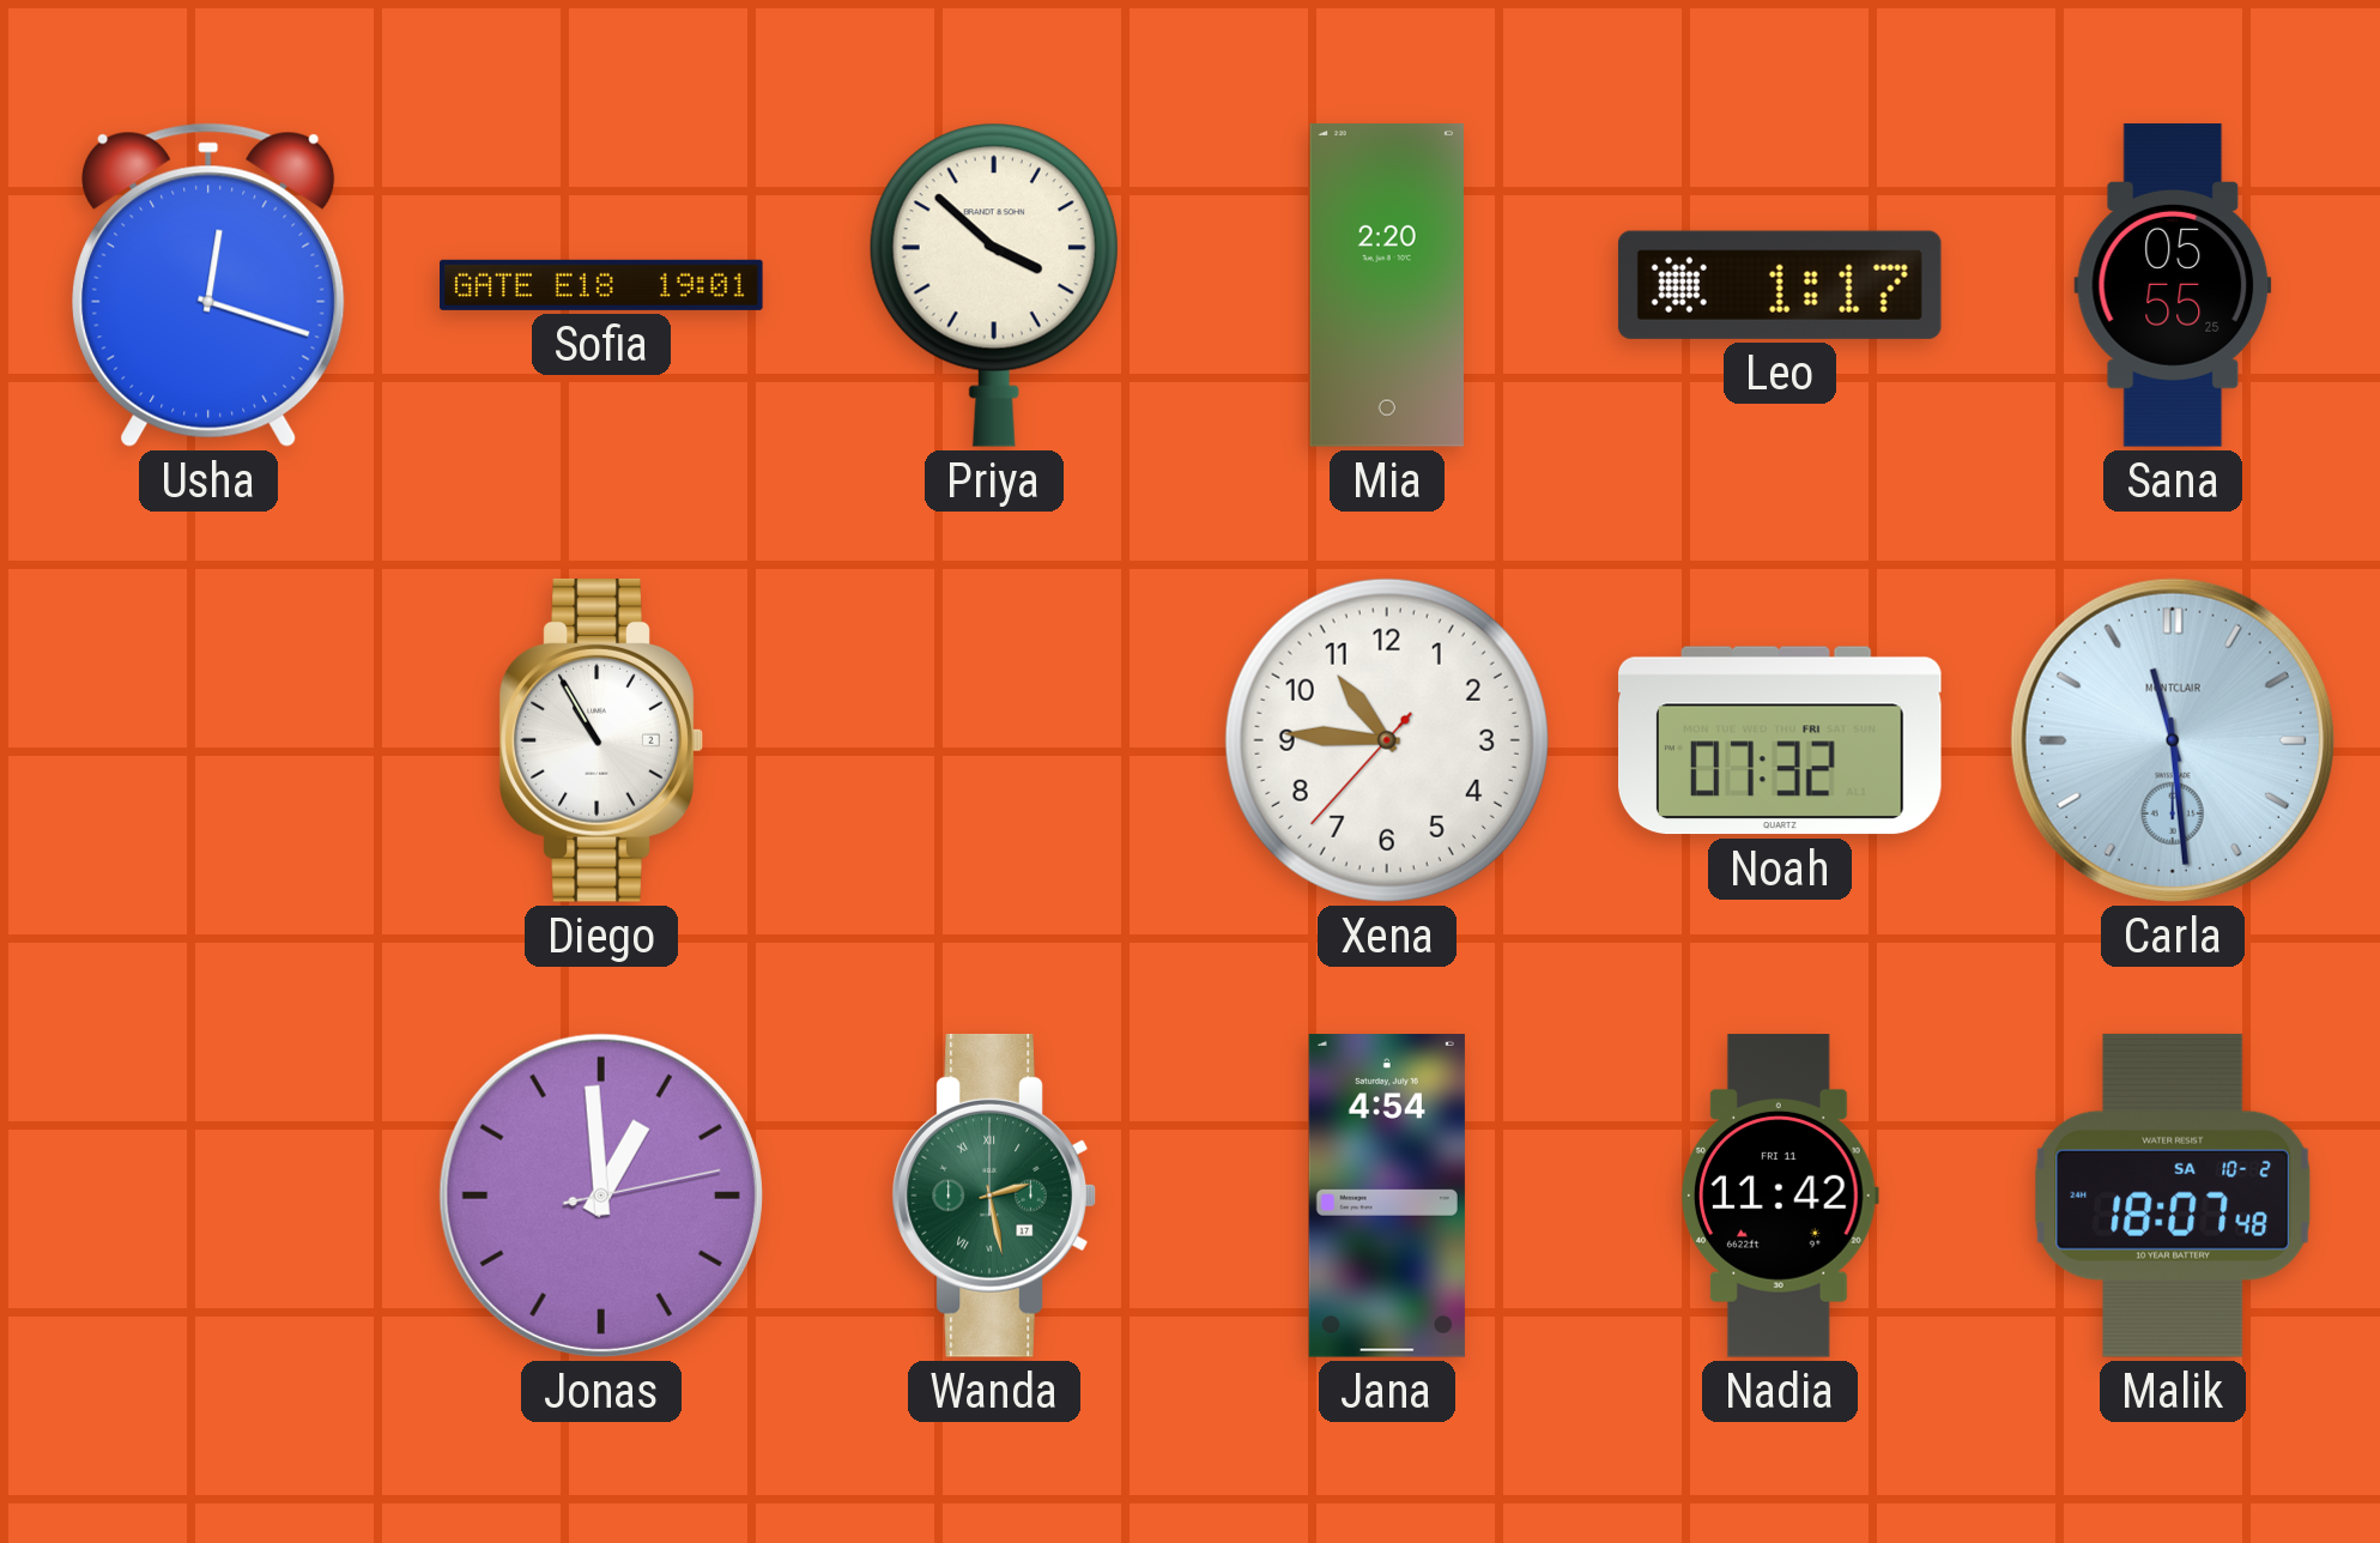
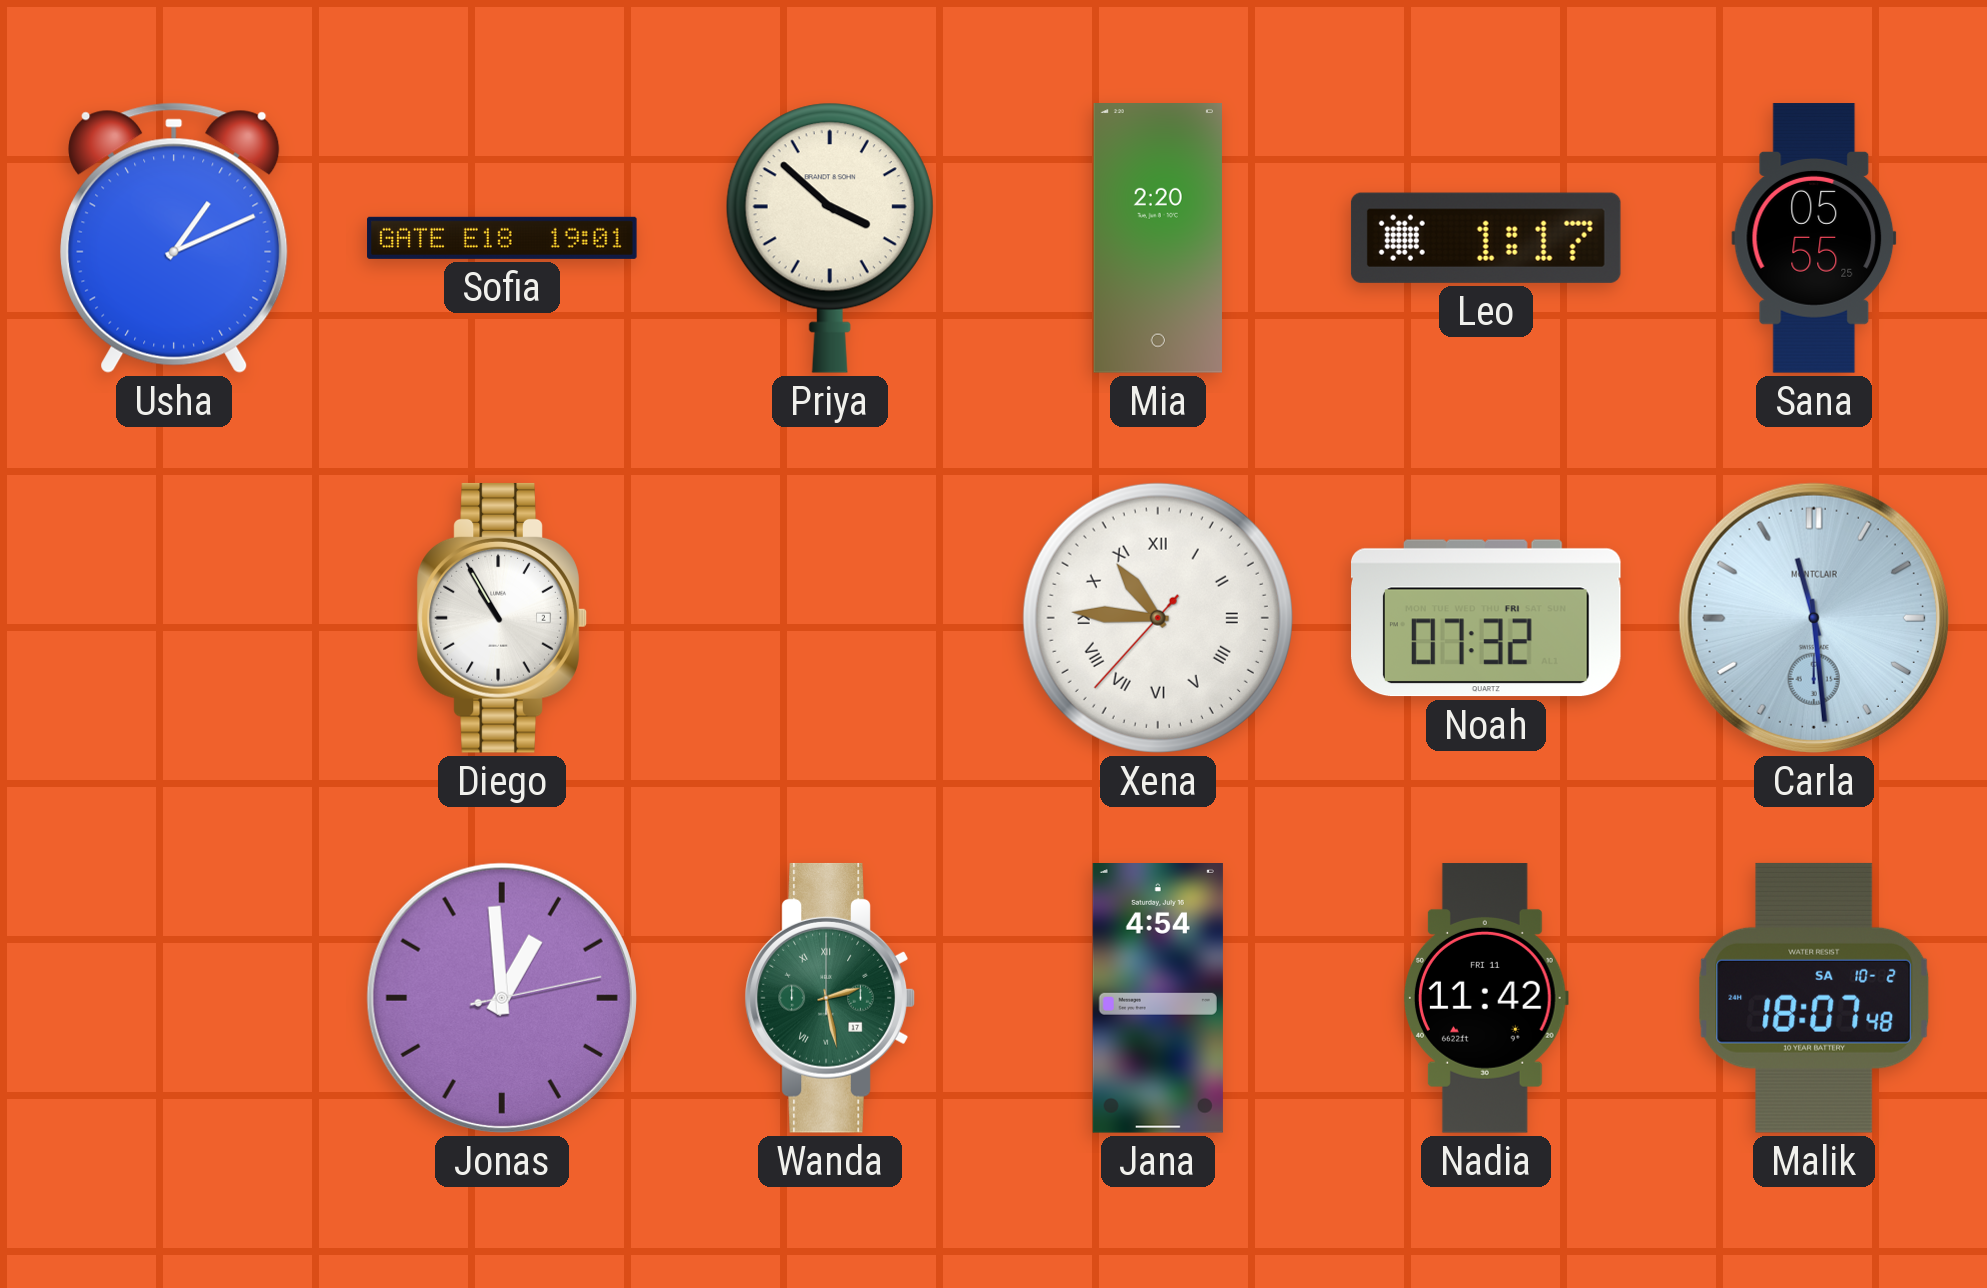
Usha: 12:18 -> 1:11
Xena numerals: Arabic -> Roman
